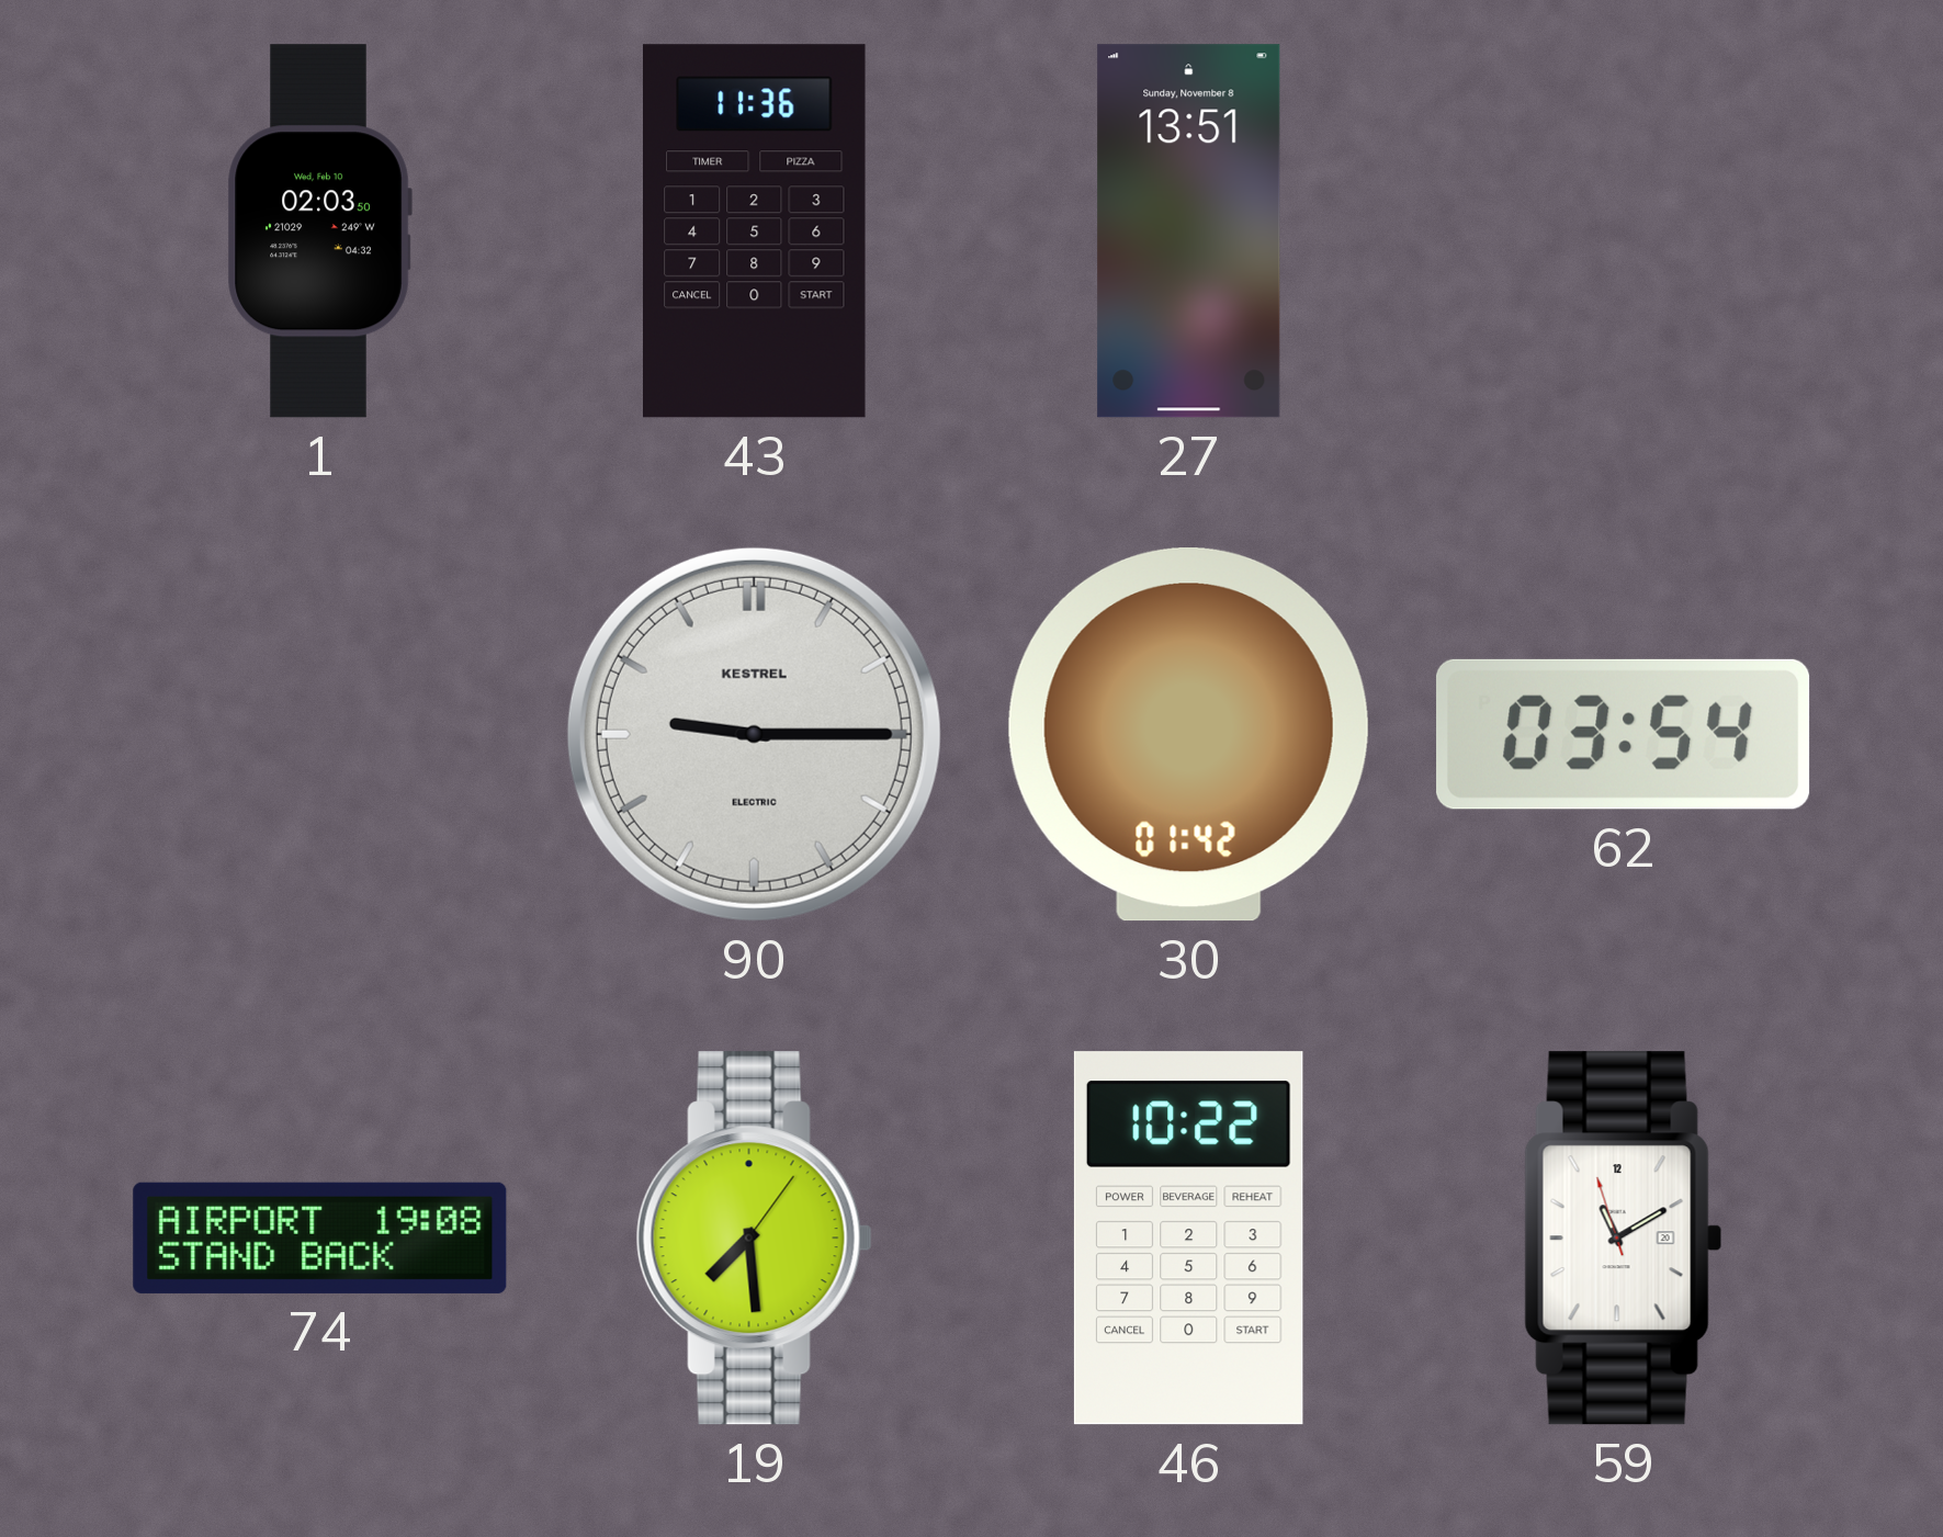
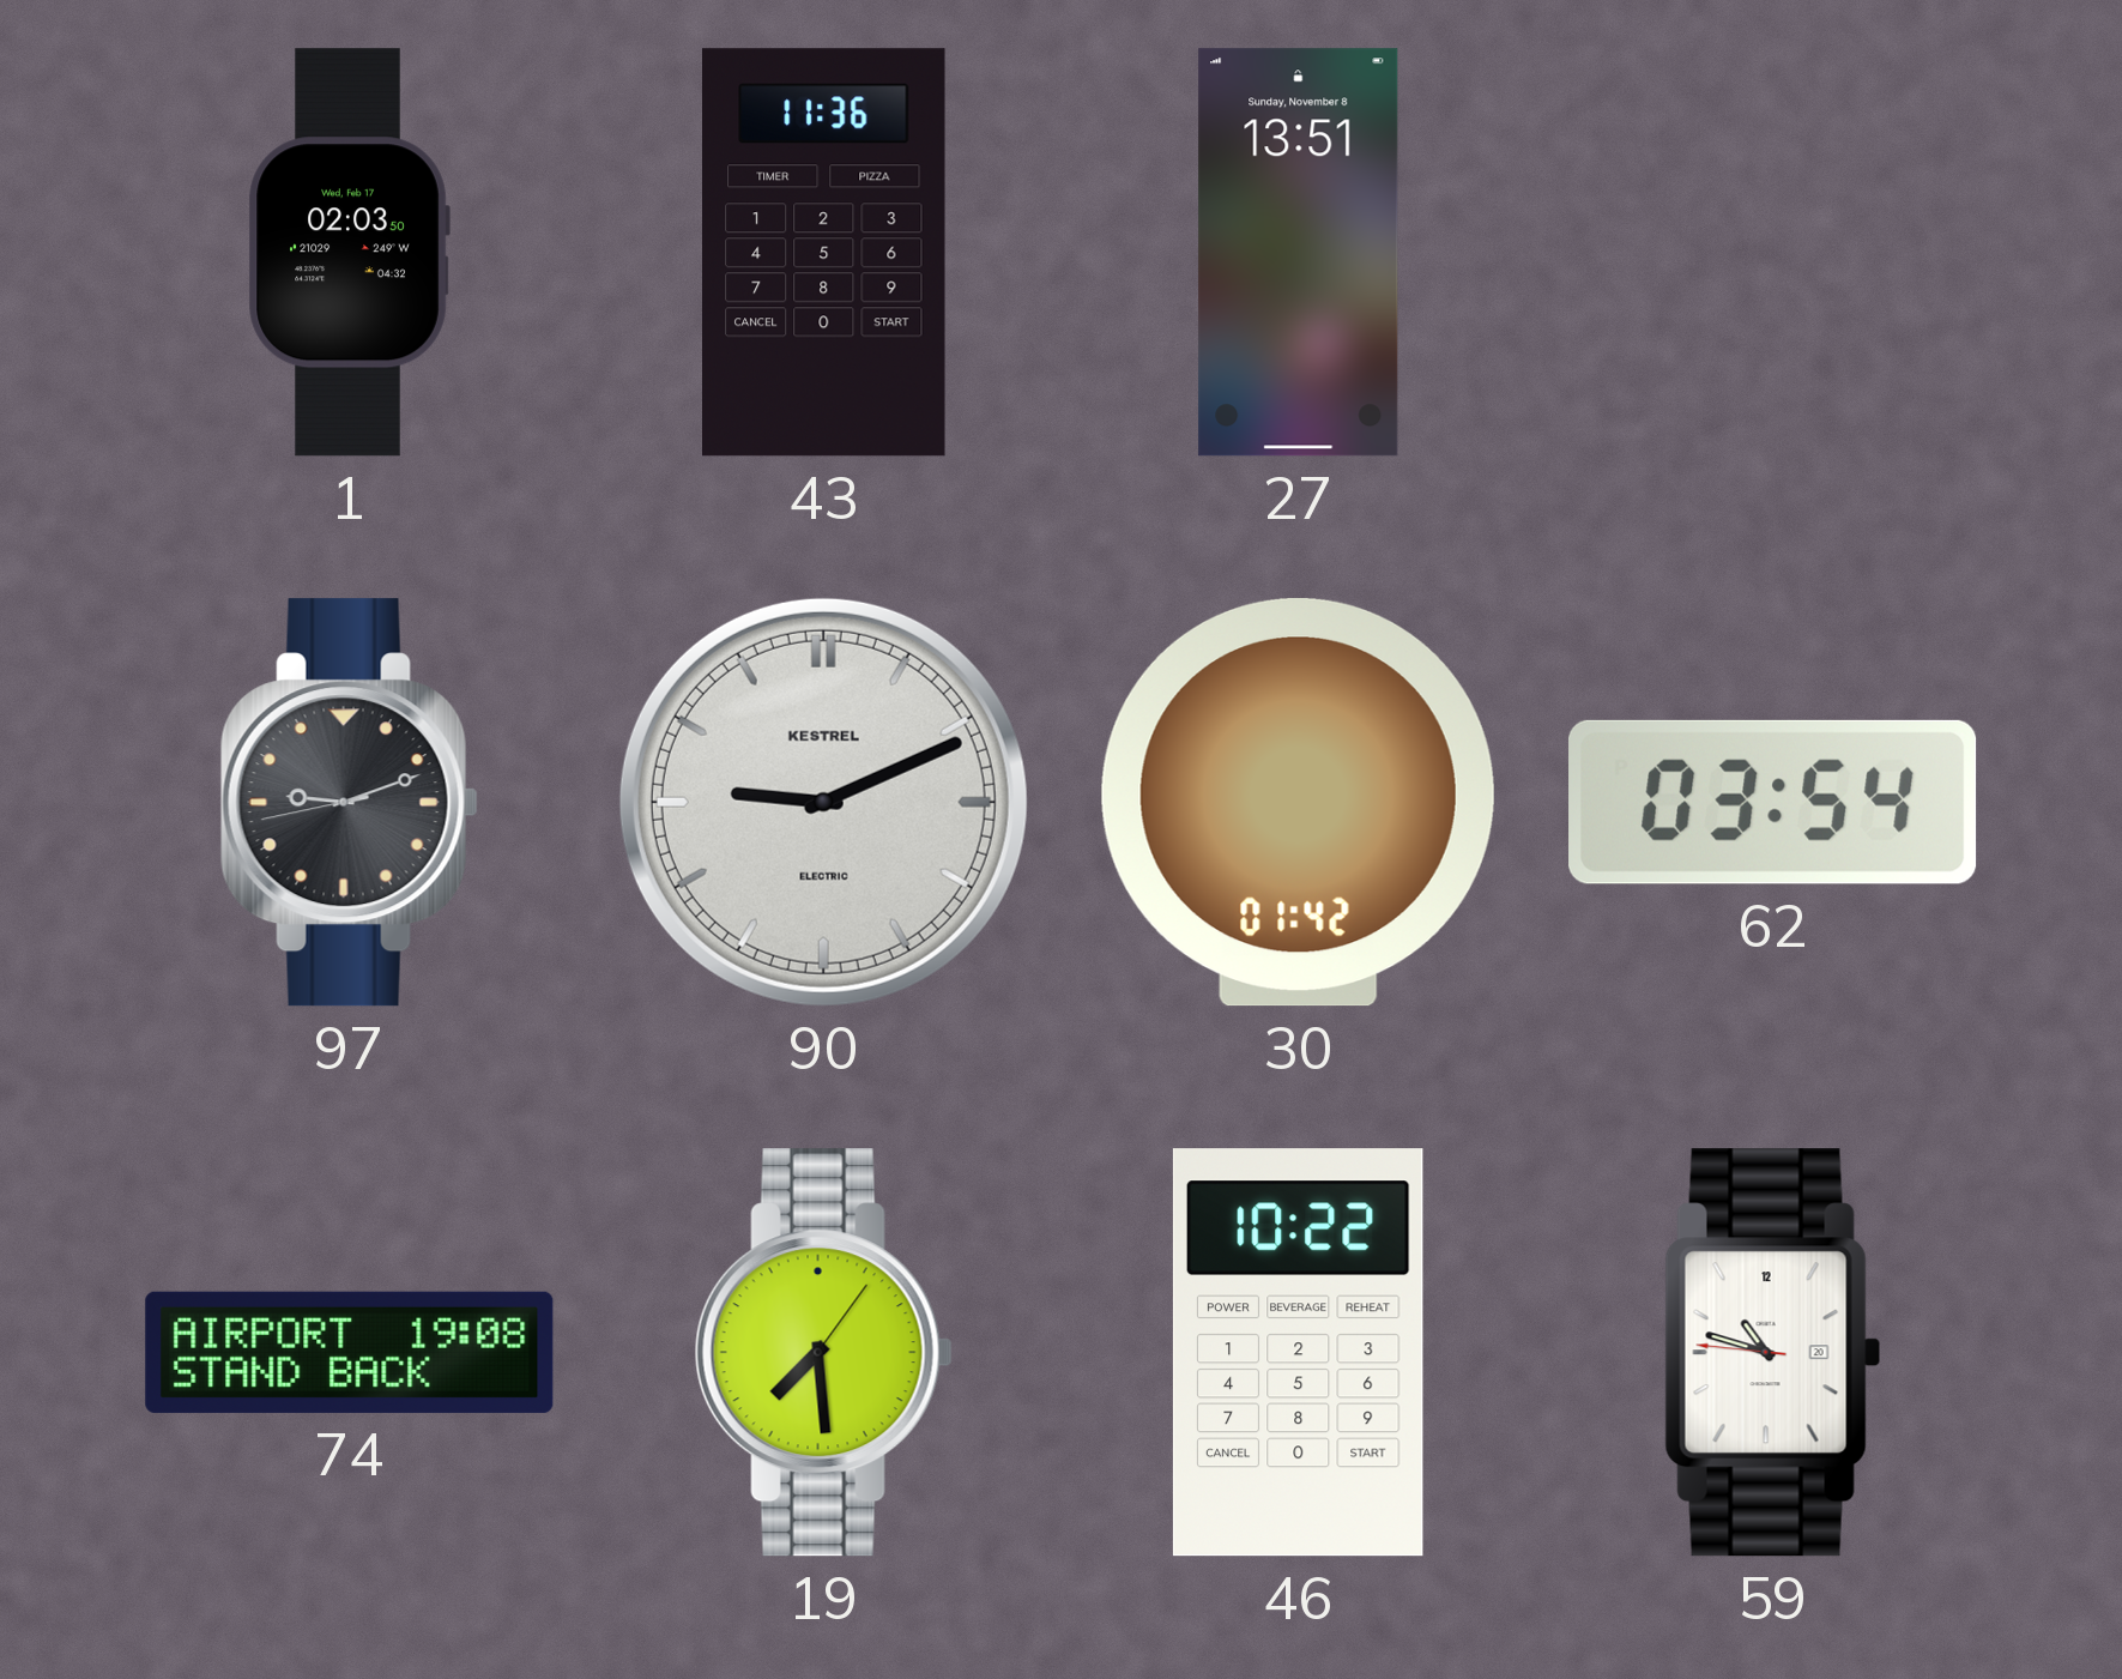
1 date: Wed, Feb 10 -> Wed, Feb 17
97: none -> 9:11
90: 9:15 -> 9:11
59: 11:09 -> 10:47
